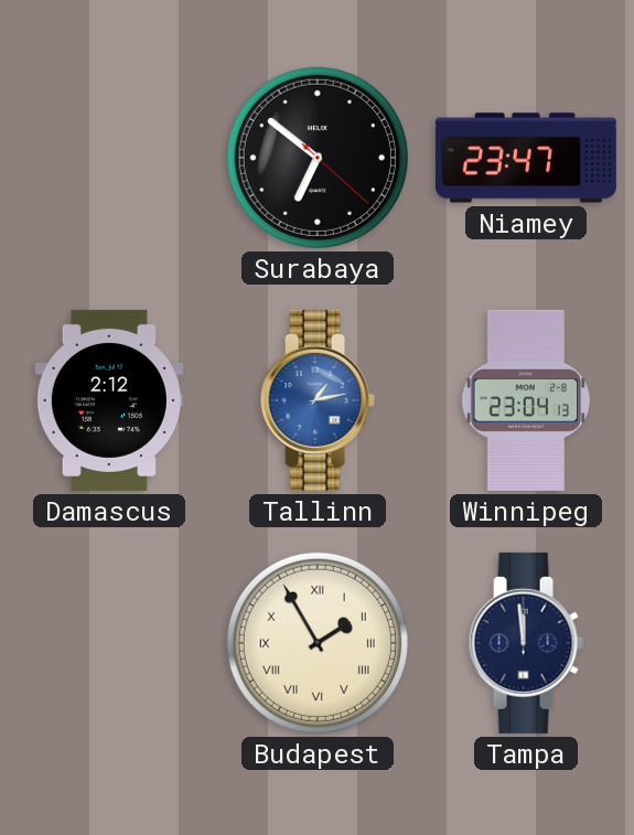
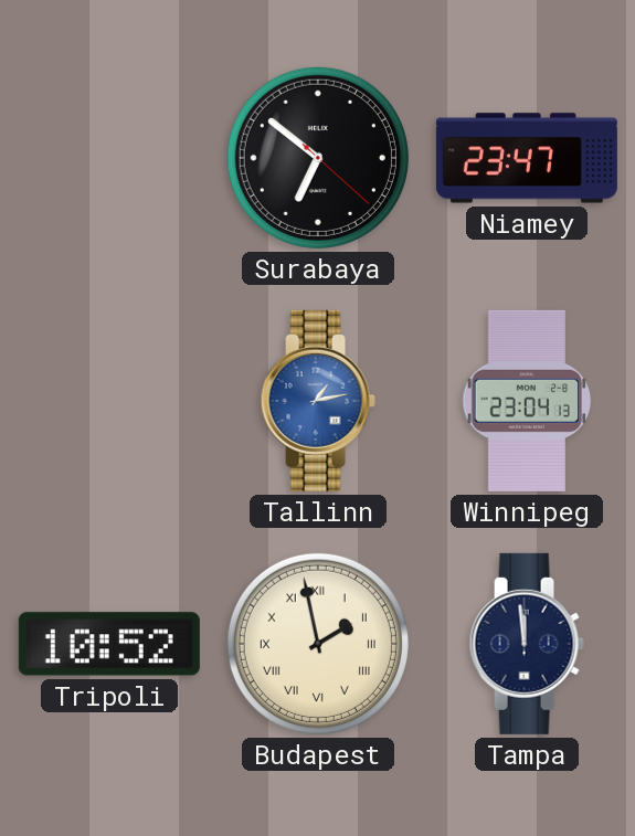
Damascus: 2:12 -> none
Tripoli: none -> 10:52
Budapest: 1:55 -> 1:58
